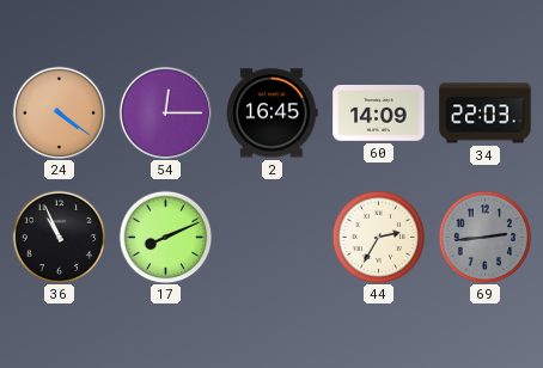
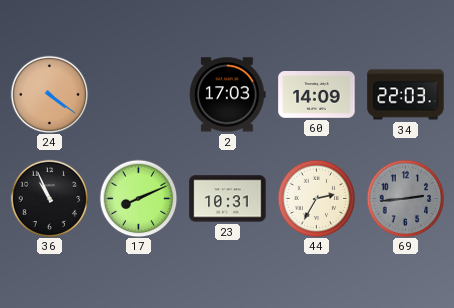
54: 12:15 -> none
2: 16:45 -> 17:03
23: none -> 10:31
